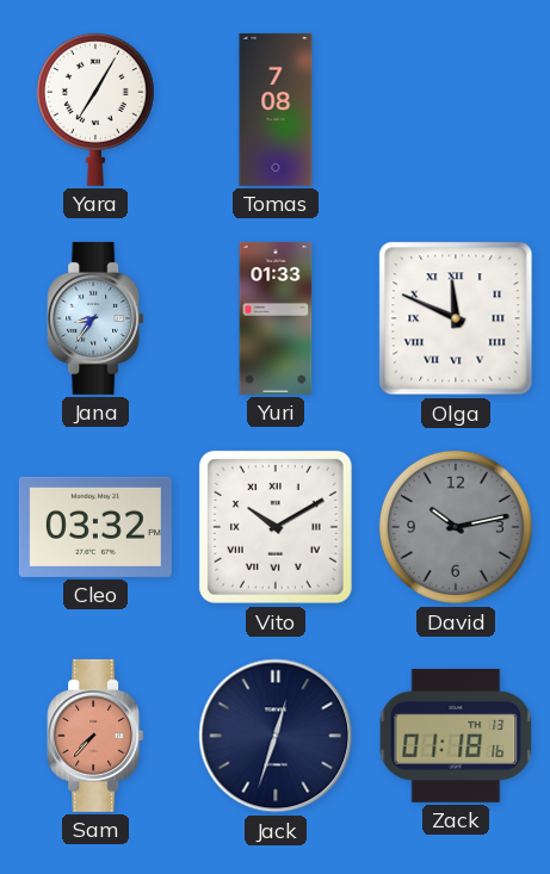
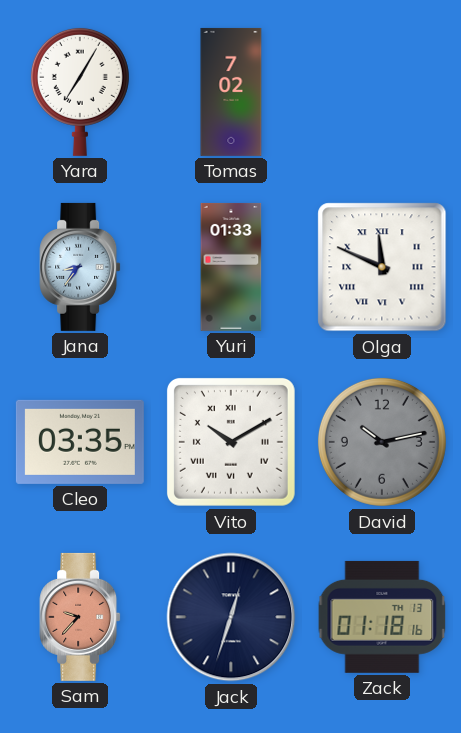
Tomas: 7:08 -> 7:02
Cleo: 03:32 -> 03:35
Sam: 7:37 -> 9:37
